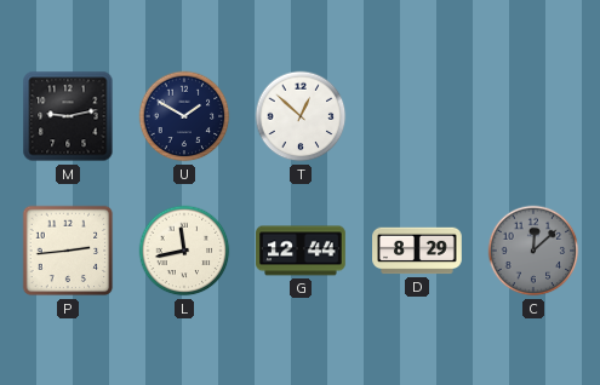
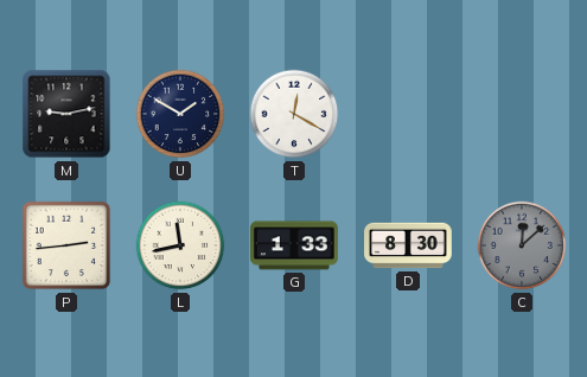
T: 12:52 -> 12:20
G: 12:44 -> 1:33
D: 8:29 -> 8:30
